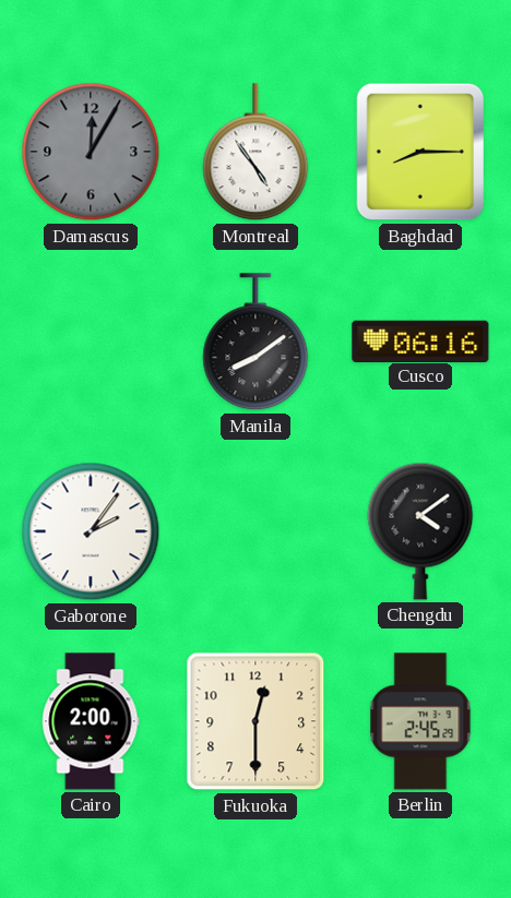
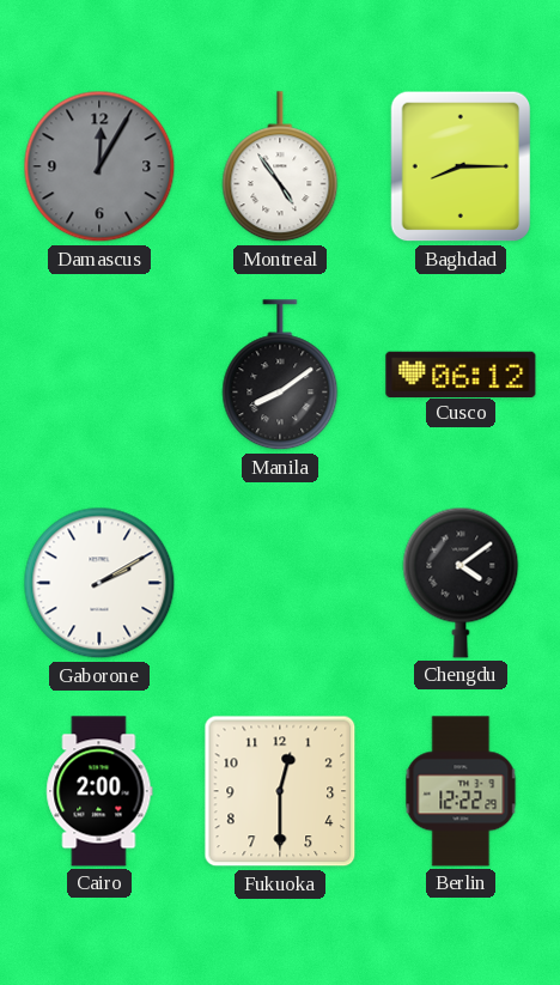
Cusco: 06:16 -> 06:12
Gaborone: 2:06 -> 2:10
Berlin: 2:45 -> 12:22
